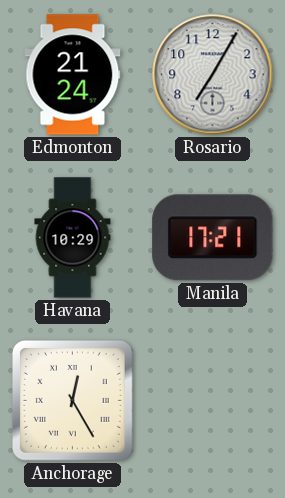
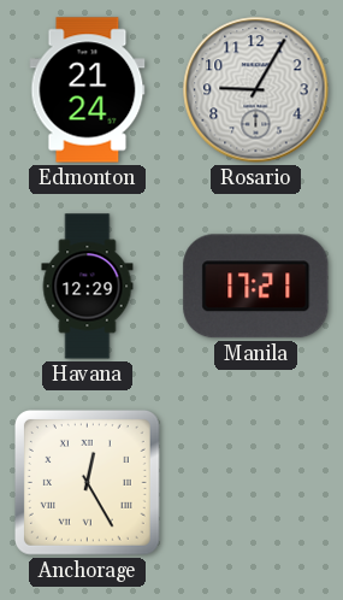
Rosario: 7:05 -> 9:05
Havana: 10:29 -> 12:29
